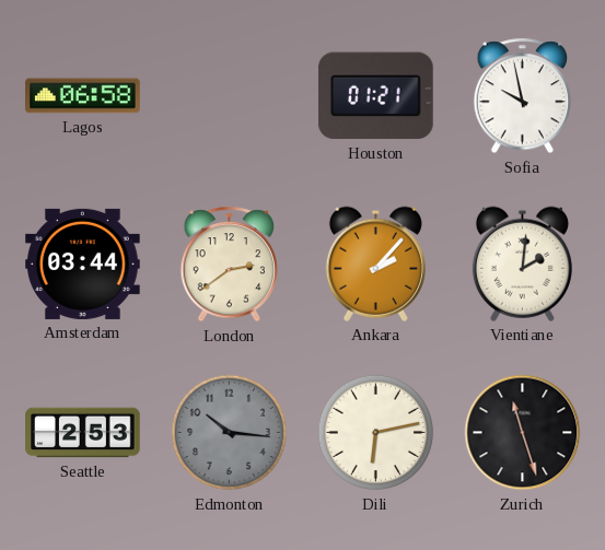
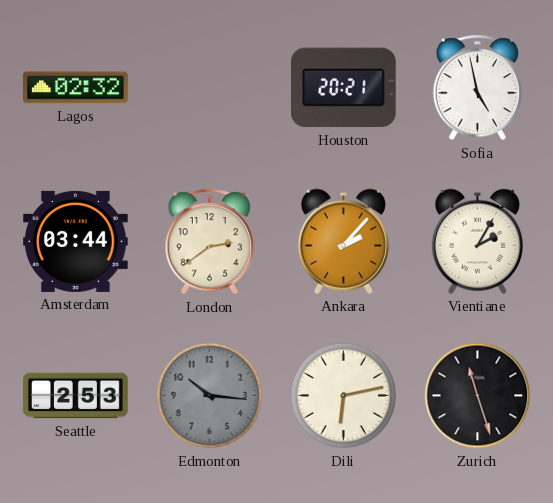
Lagos: 06:58 -> 02:32
Houston: 01:21 -> 20:21
Sofia: 9:58 -> 4:58
Vientiane: 2:01 -> 2:05
